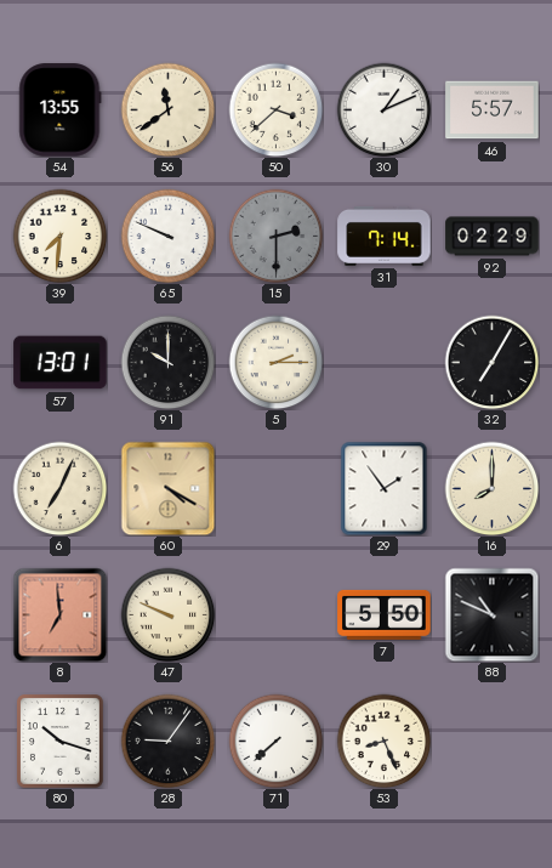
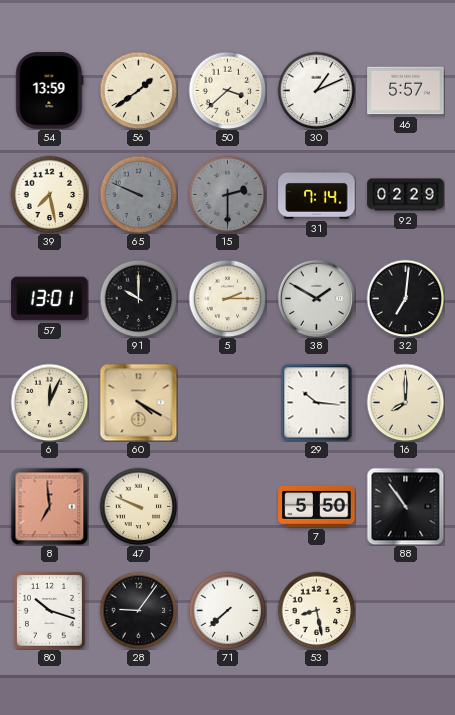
54: 13:55 -> 13:59
56: 11:39 -> 1:39
39: 7:31 -> 7:28
65 dial: white -> grey
38: none -> 1:50
32: 7:05 -> 7:01
6: 7:04 -> 12:04
29: 1:54 -> 10:16
88: 10:49 -> 10:54
53: 8:26 -> 8:28
